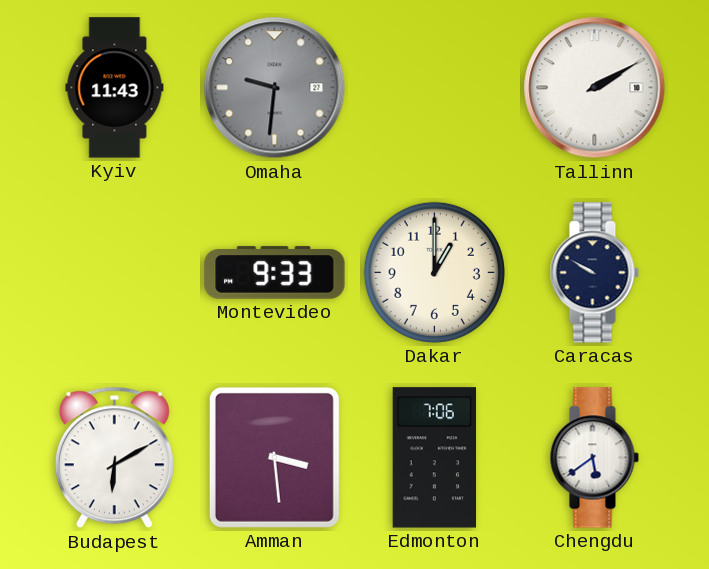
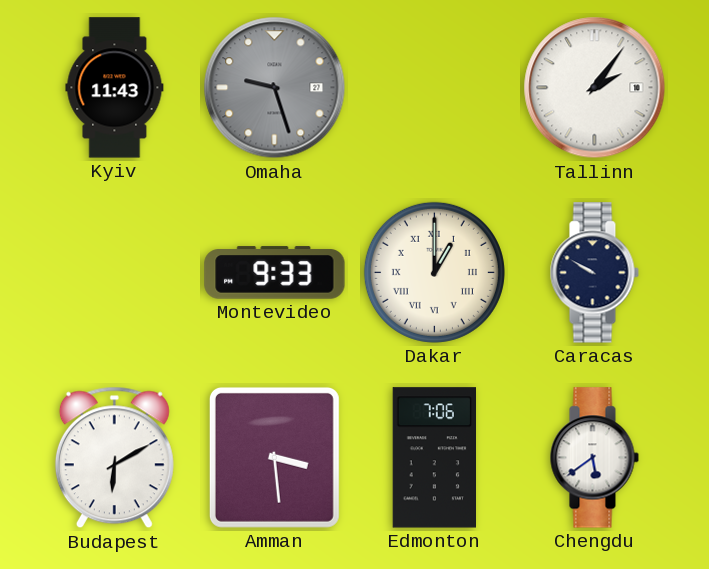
Omaha: 9:31 -> 9:27
Tallinn: 2:10 -> 2:06
Dakar numerals: Arabic -> Roman
